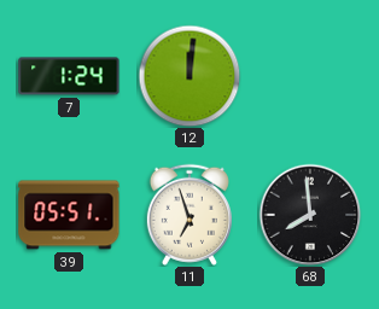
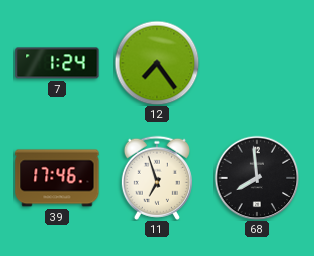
12: 12:01 -> 7:24
39: 05:51 -> 17:46
